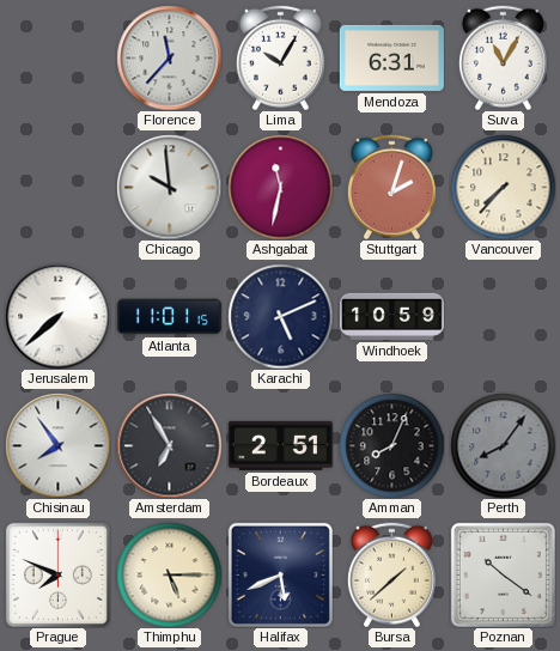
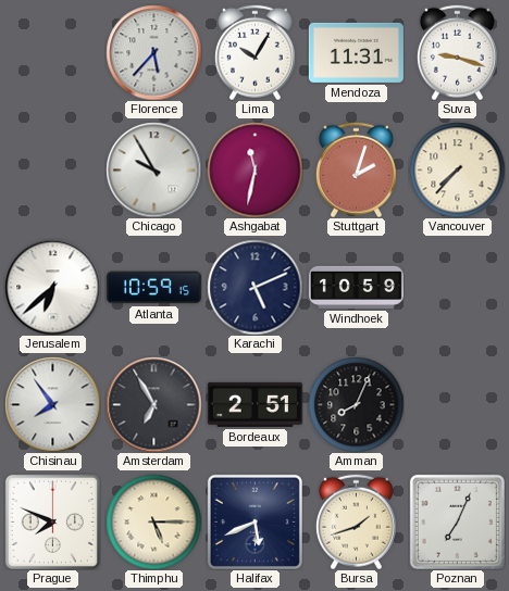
Florence: 11:37 -> 5:37
Mendoza: 6:31 -> 11:31
Suva: 11:05 -> 9:18
Chicago: 9:59 -> 9:55
Jerusalem: 7:38 -> 6:38
Atlanta: 11:01 -> 10:59
Perth: 8:06 -> none
Bursa: 1:38 -> 1:42
Poznan: 10:21 -> 7:04
